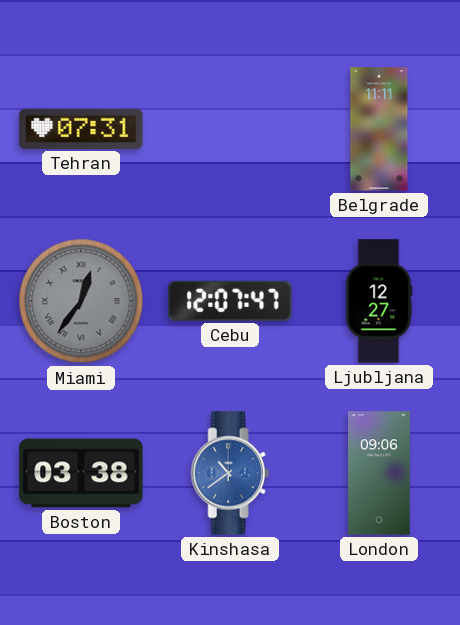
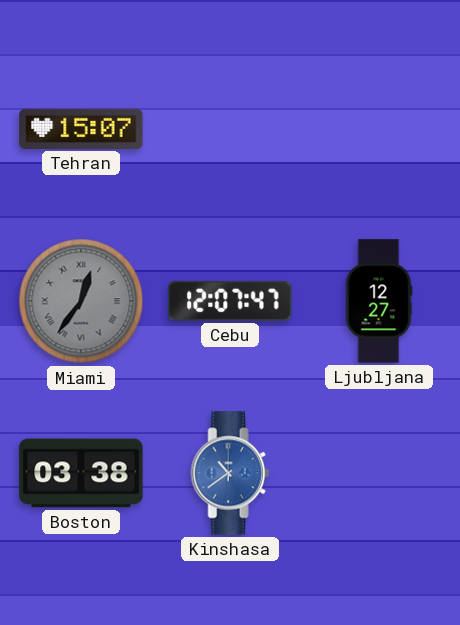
Tehran: 07:31 -> 15:07
Belgrade: 11:11 -> none
London: 09:06 -> none
